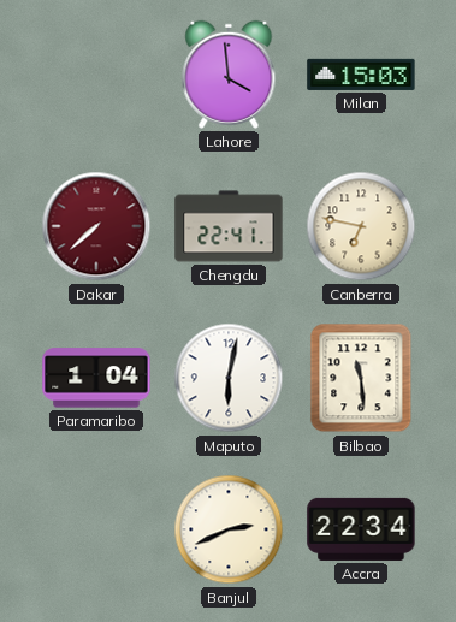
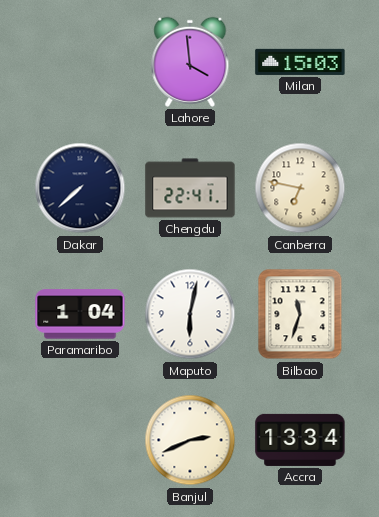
Dakar dial: burgundy -> navy
Bilbao: 11:29 -> 11:33
Accra: 22:34 -> 13:34
